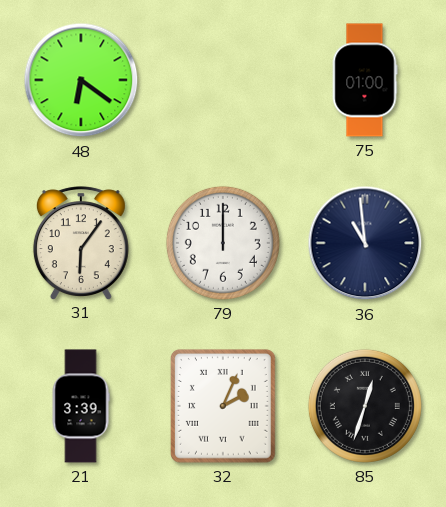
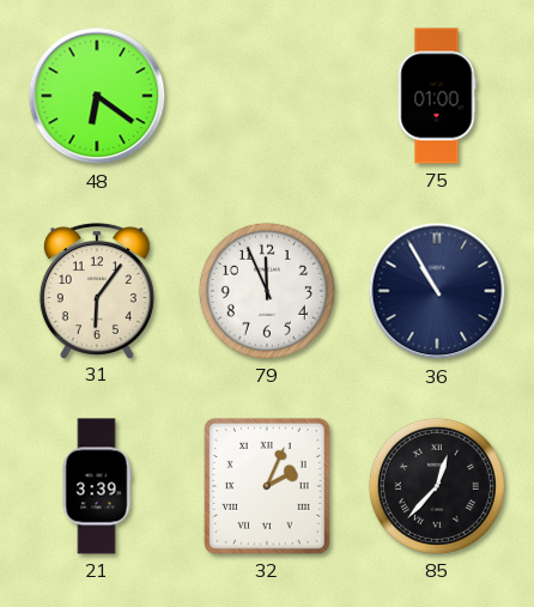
79: 12:00 -> 11:56
36: 10:59 -> 10:55
85: 12:33 -> 12:37
